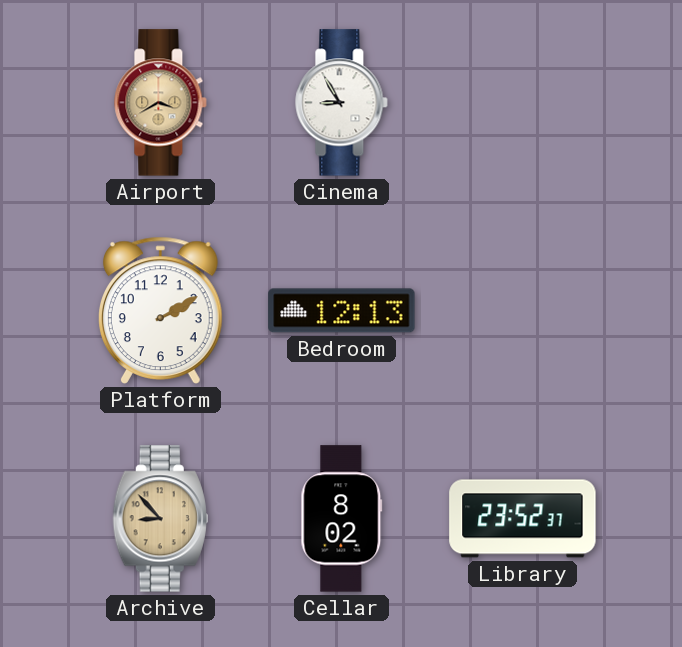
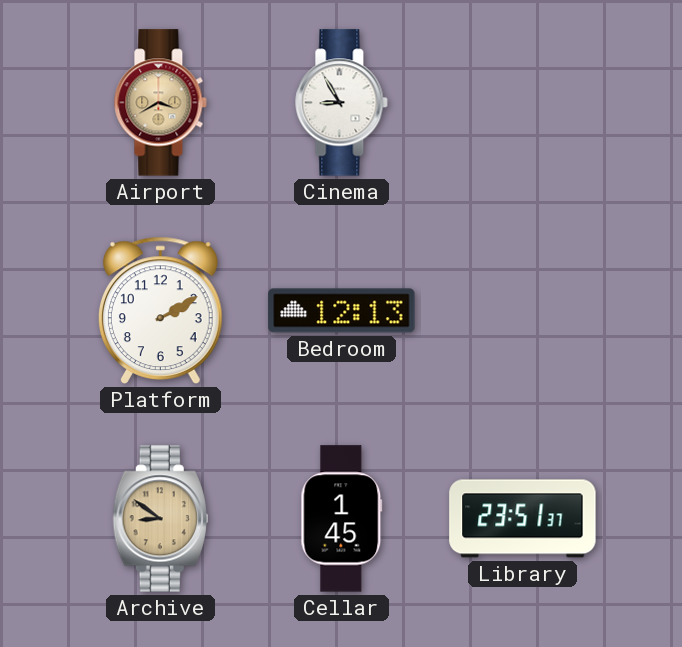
Archive: 8:53 -> 8:51
Cellar: 8:02 -> 1:45
Library: 23:52 -> 23:51
